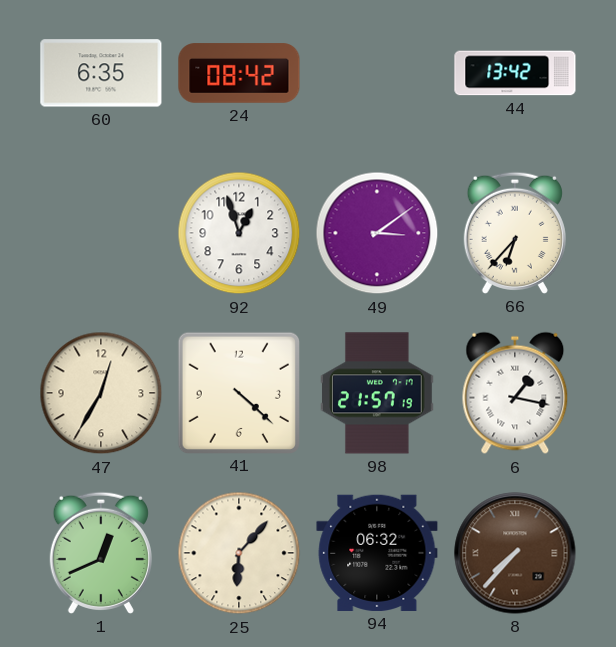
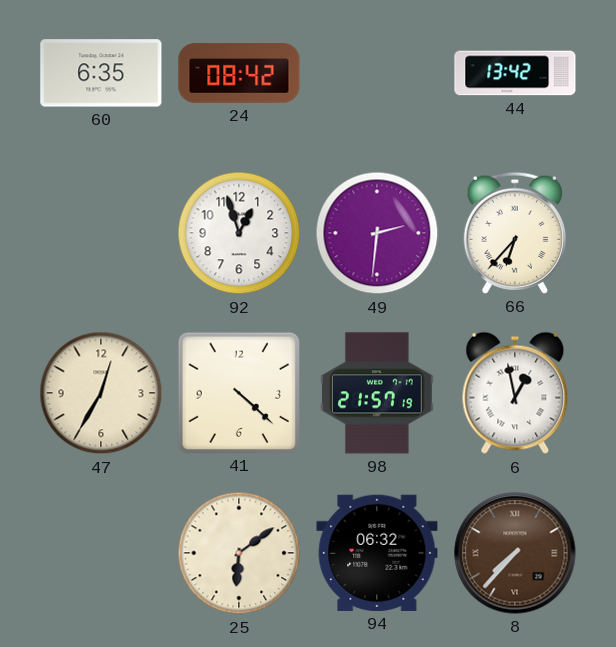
49: 3:09 -> 2:31
6: 1:17 -> 12:58
1: 12:41 -> none
25: 6:07 -> 6:09
